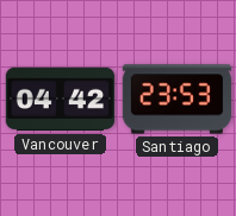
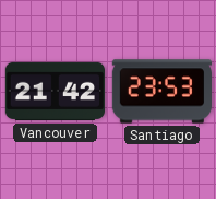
Vancouver: 04:42 -> 21:42
